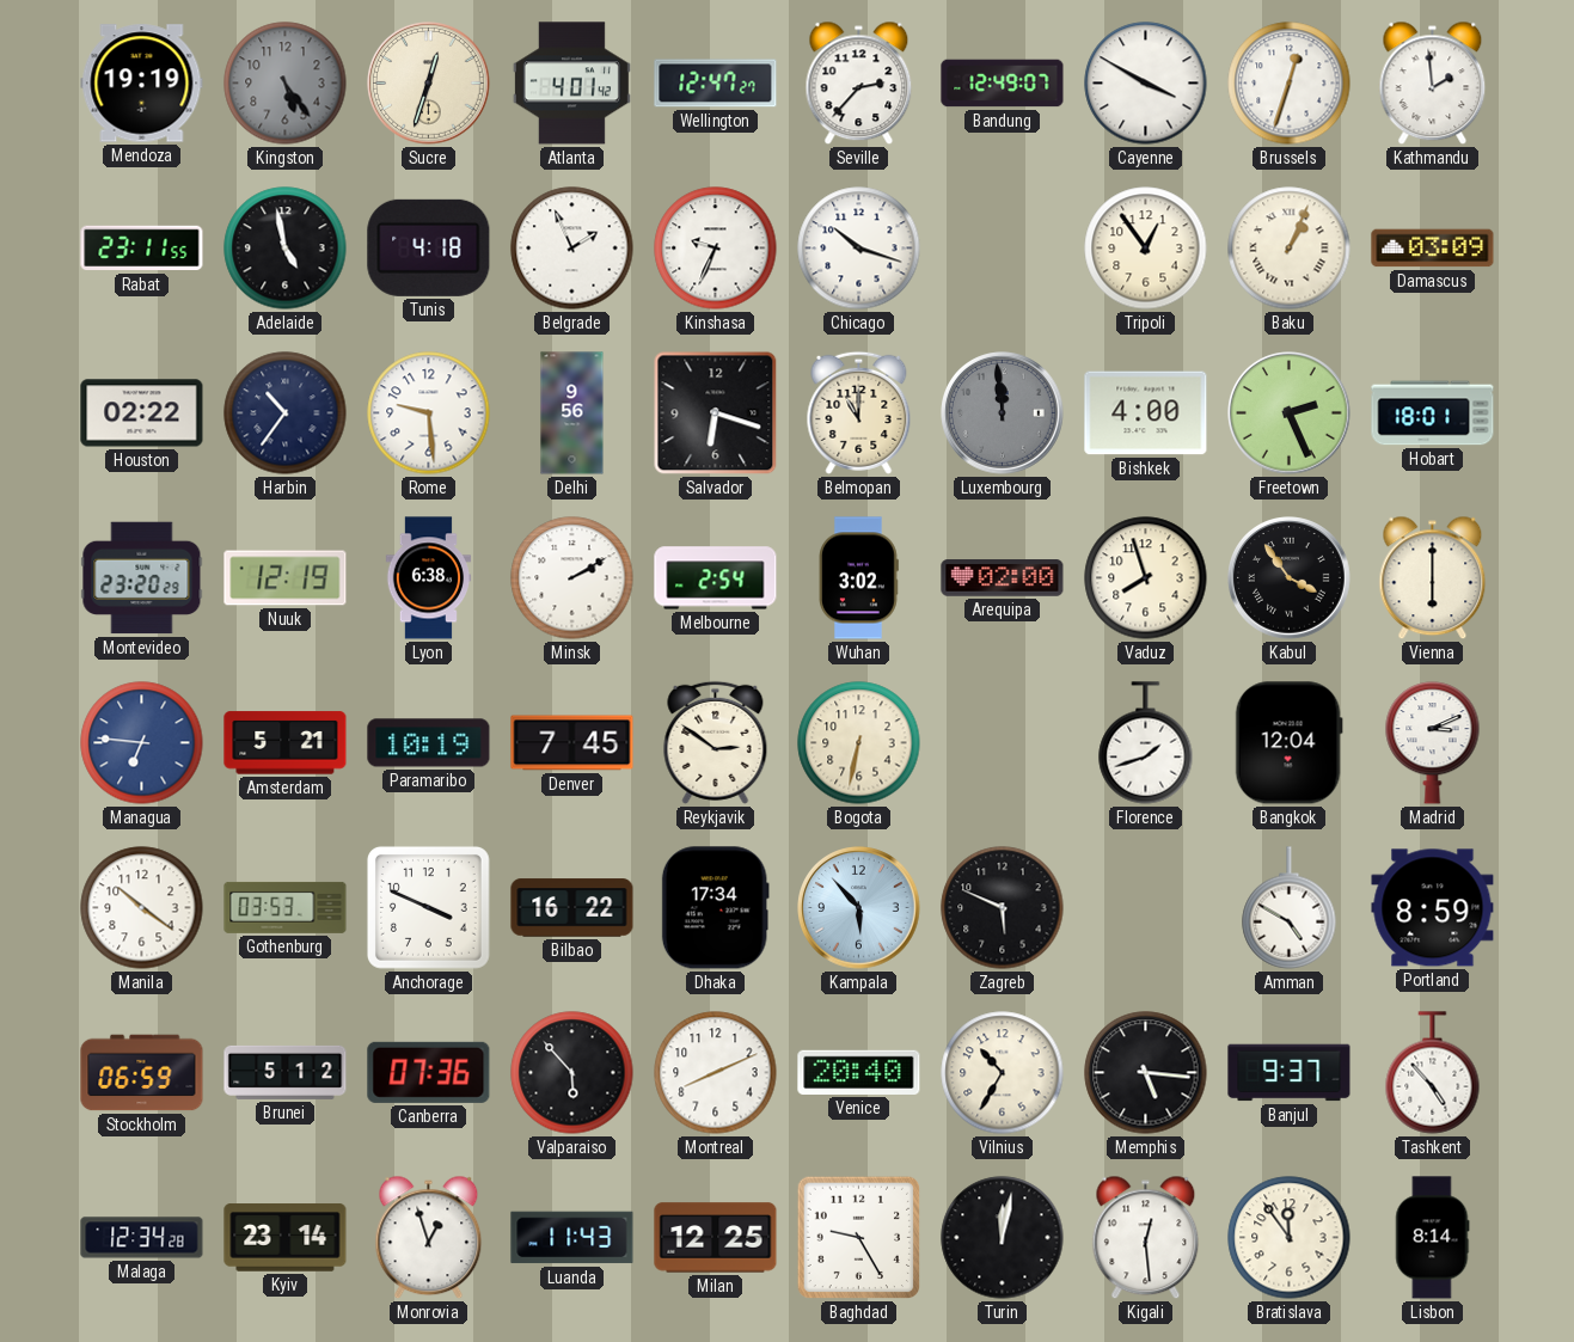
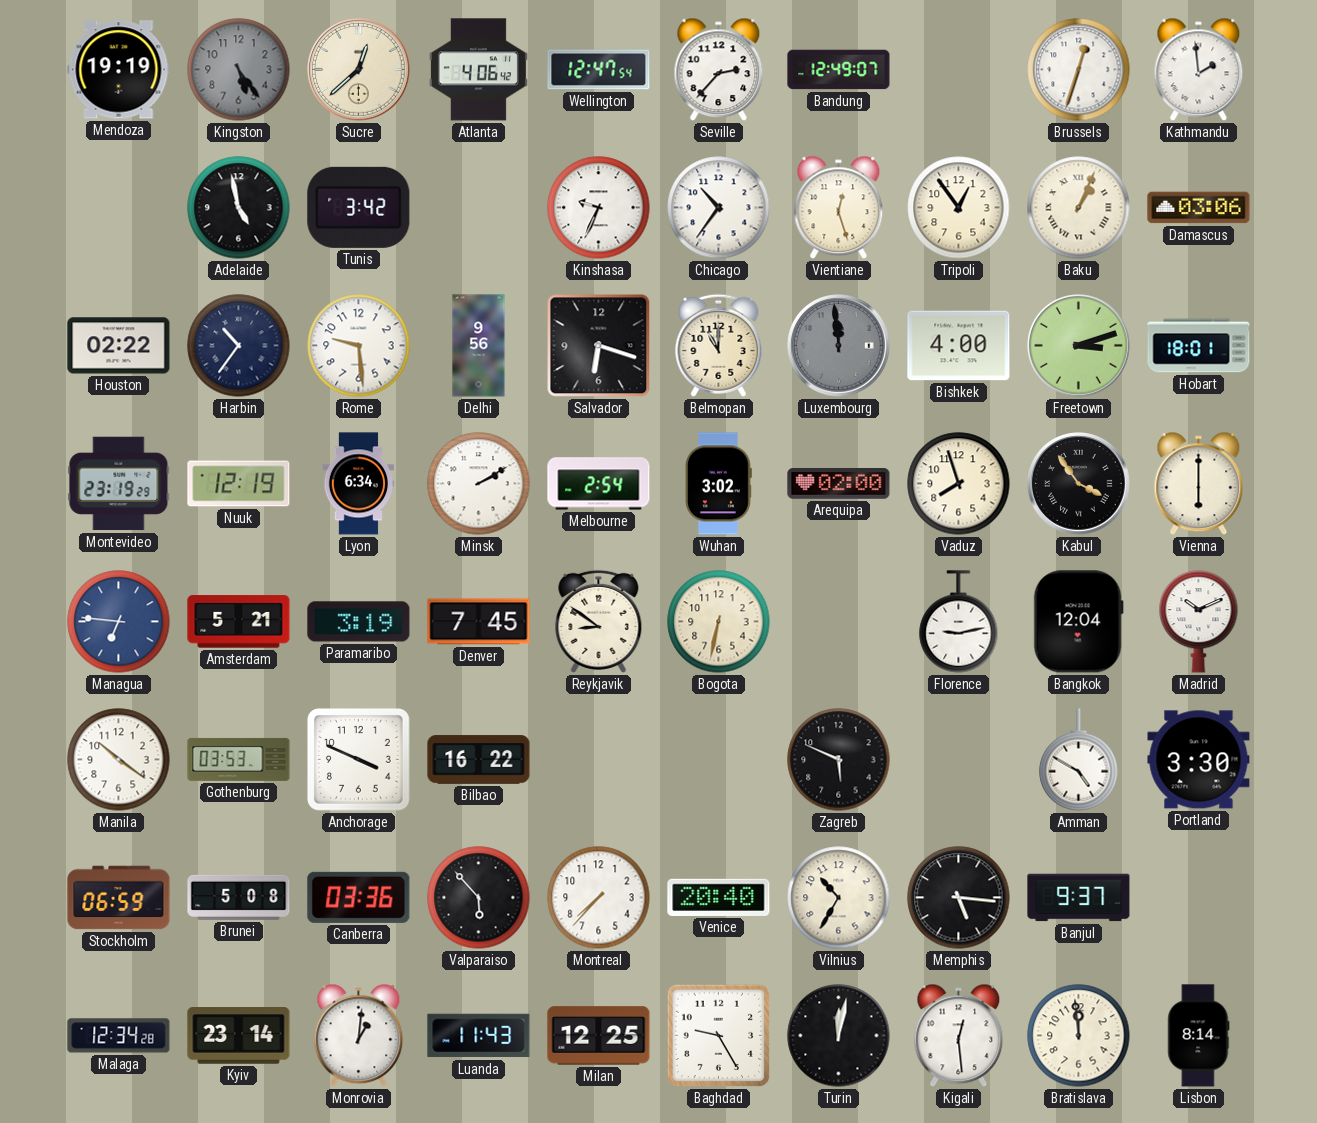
Sucre: 12:33 -> 12:38
Atlanta: 4:01 -> 4:06
Wellington: 12:47:27 -> 12:47:54
Cayenne: 3:50 -> none
Rabat: 23:11 -> none
Tunis: 4:18 -> 3:42
Belgrade: 1:56 -> none
Chicago: 10:18 -> 10:36
Vientiane: none -> 12:27
Damascus: 03:09 -> 03:06
Freetown: 2:26 -> 3:12
Montevideo: 23:20 -> 23:19
Lyon: 6:38 -> 6:34
Paramaribo: 10:19 -> 3:19
Reykjavik: 2:51 -> 8:51
Florence: 1:42 -> 9:13
Madrid: 3:11 -> 10:11
Dhaka: 17:34 -> none
Kampala: 5:53 -> none
Portland: 8:59 -> 3:30
Brunei: 5:12 -> 5:08
Canberra: 07:36 -> 03:36
Montreal: 8:11 -> 7:37
Tashkent: 4:53 -> none
Monrovia: 12:57 -> 1:01
Bratislava: 11:54 -> 11:59
